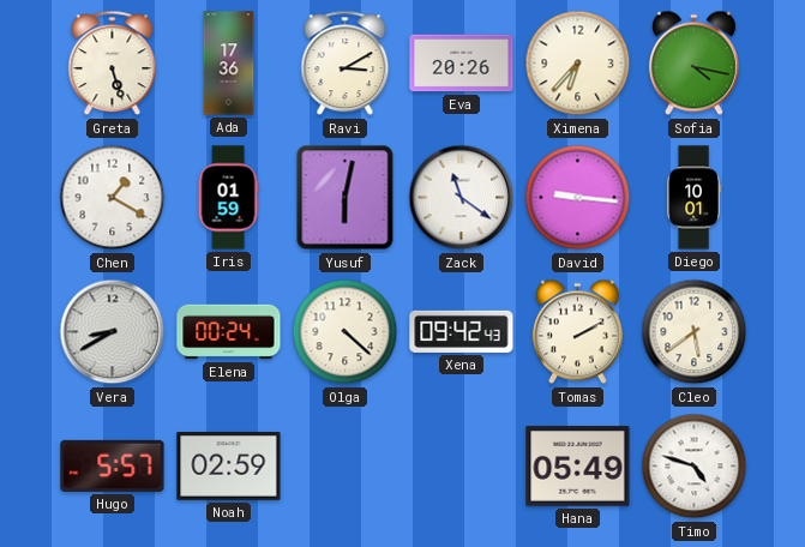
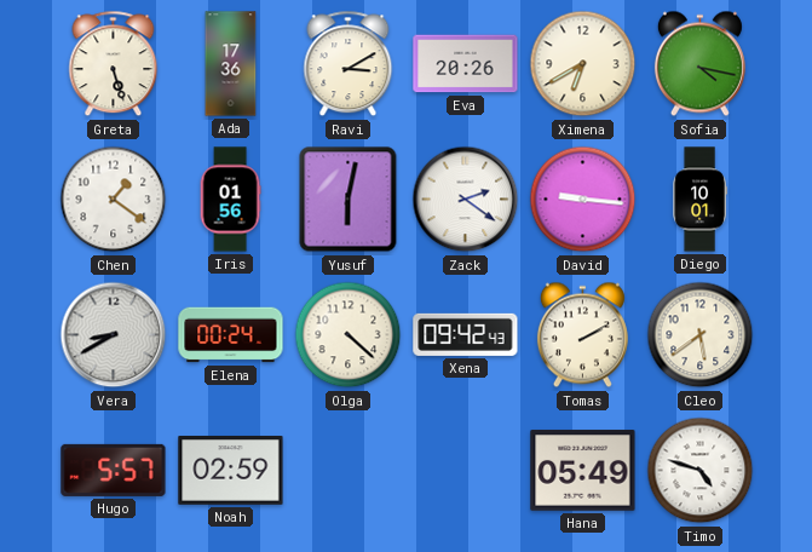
Ximena: 6:37 -> 6:40
Chen: 1:20 -> 1:21
Iris: 01:59 -> 01:56
Zack: 11:21 -> 2:21
